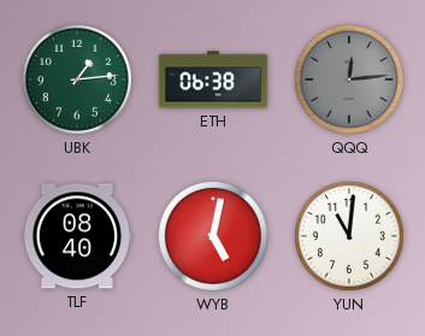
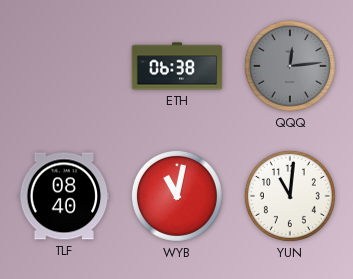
UBK: 1:14 -> none
WYB: 5:02 -> 11:02
